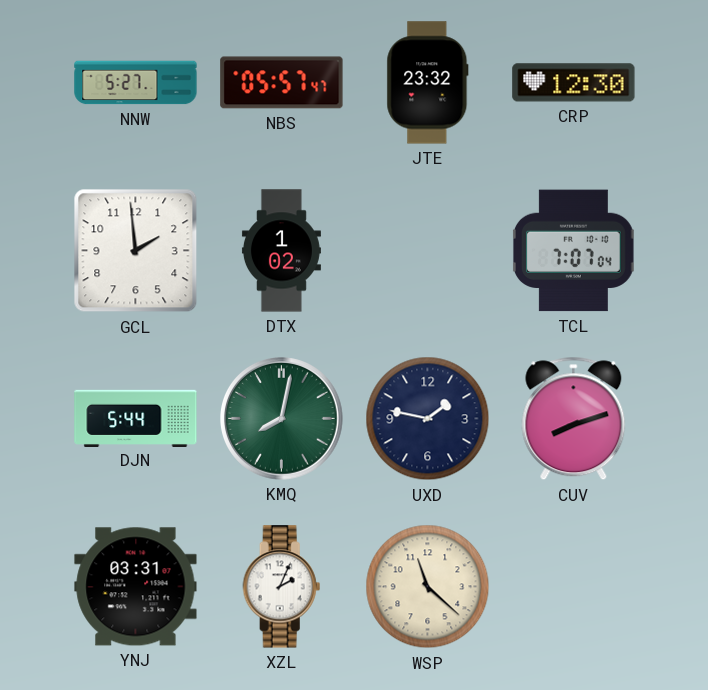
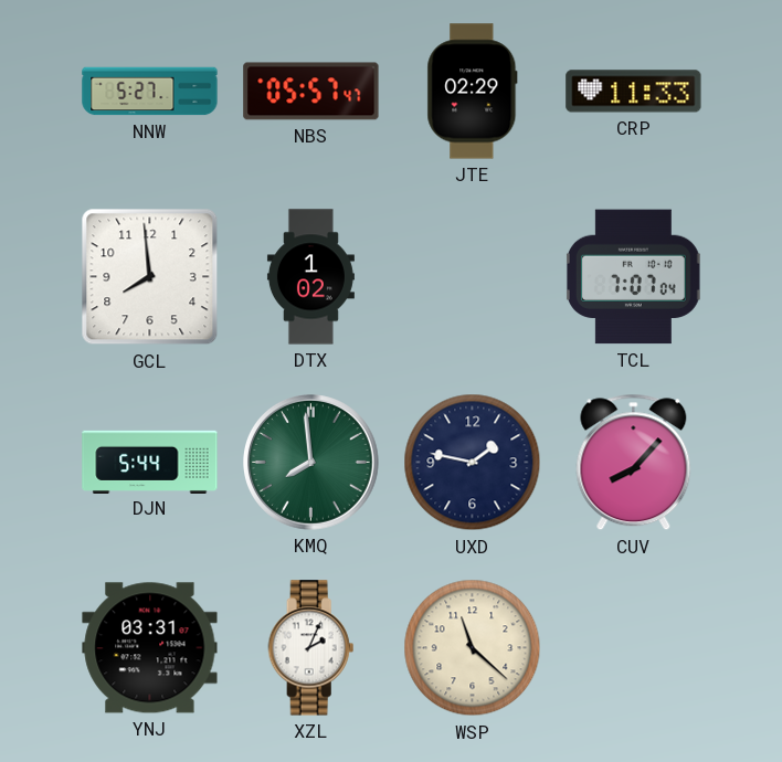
JTE: 23:32 -> 02:29
CRP: 12:30 -> 11:33
GCL: 1:59 -> 7:59
KMQ: 8:02 -> 7:59
CUV: 8:12 -> 8:07
